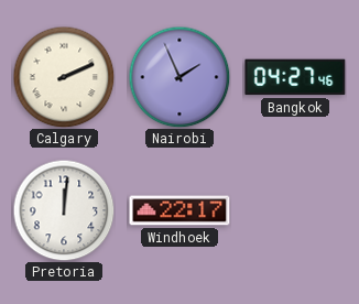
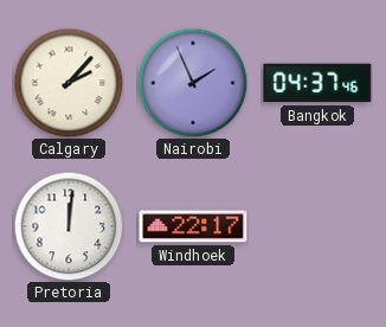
Calgary: 2:11 -> 2:07
Bangkok: 04:27 -> 04:37
